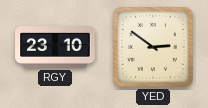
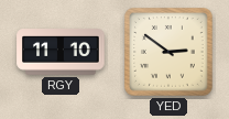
RGY: 23:10 -> 11:10
